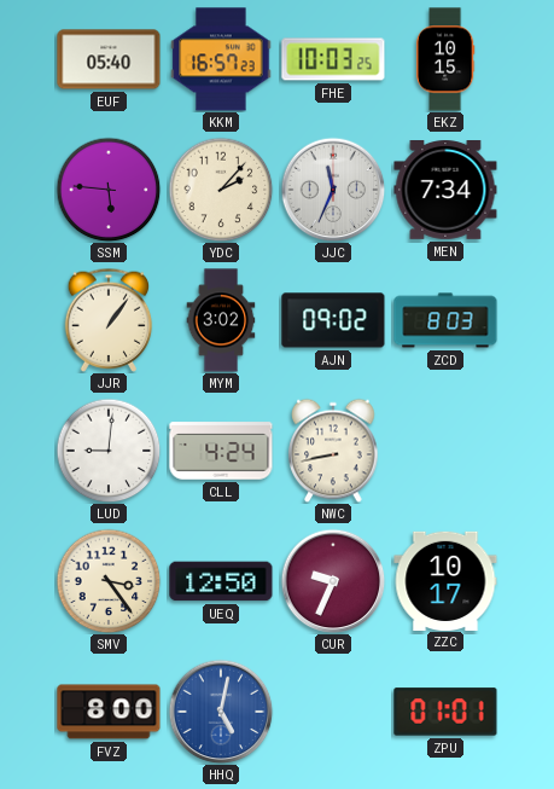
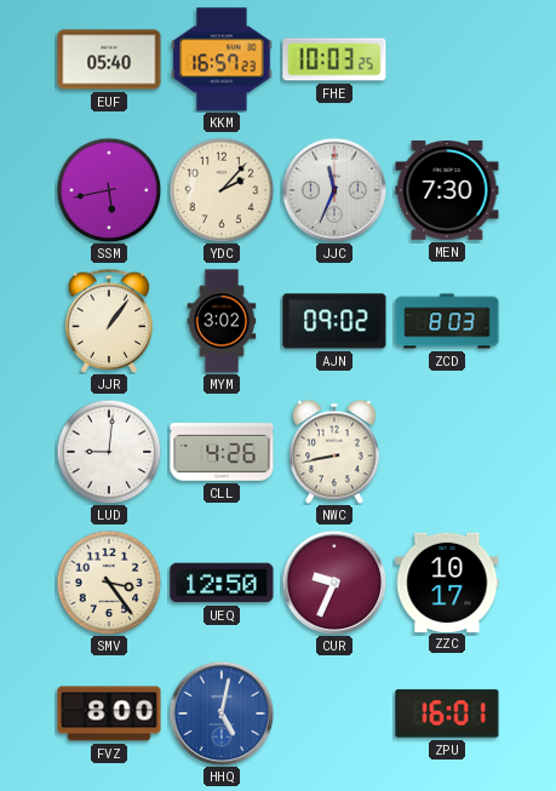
EKZ: 10:15 -> none
SSM: 5:46 -> 5:43
MEN: 7:34 -> 7:30
CLL: 4:24 -> 4:26
ZPU: 01:01 -> 16:01
